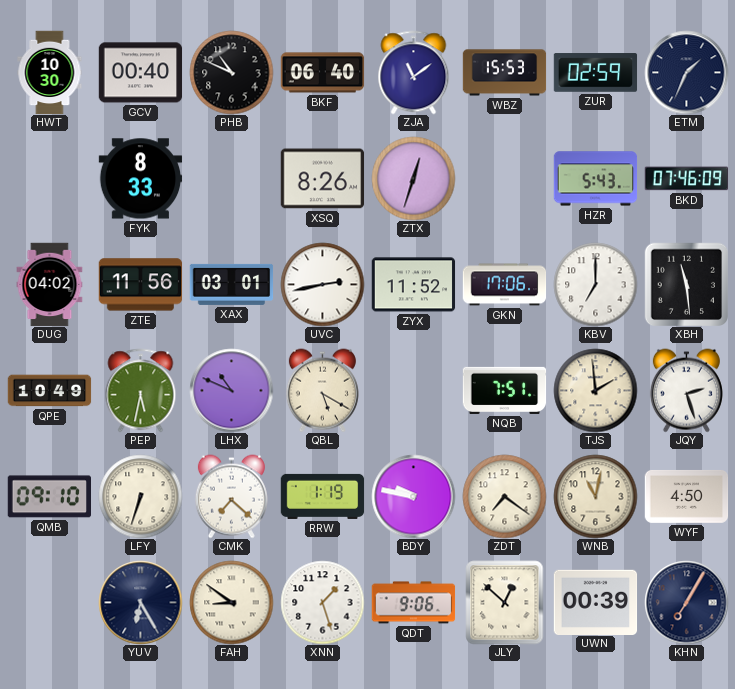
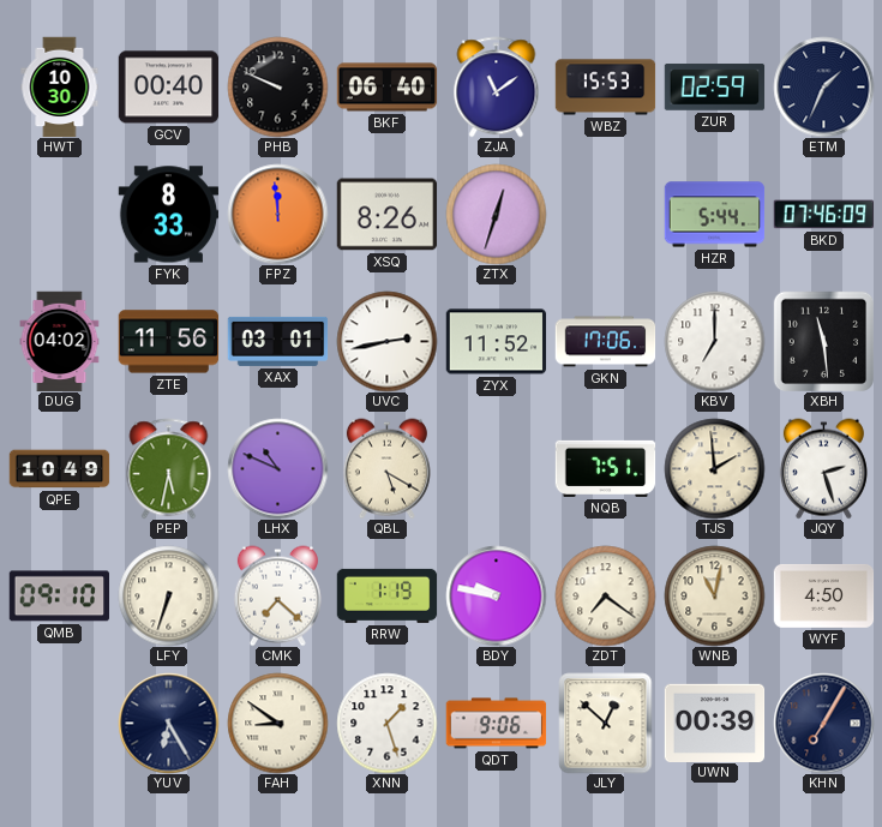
PHB: 10:49 -> 9:49
FPZ: none -> 11:59
HZR: 5:43 -> 5:44
